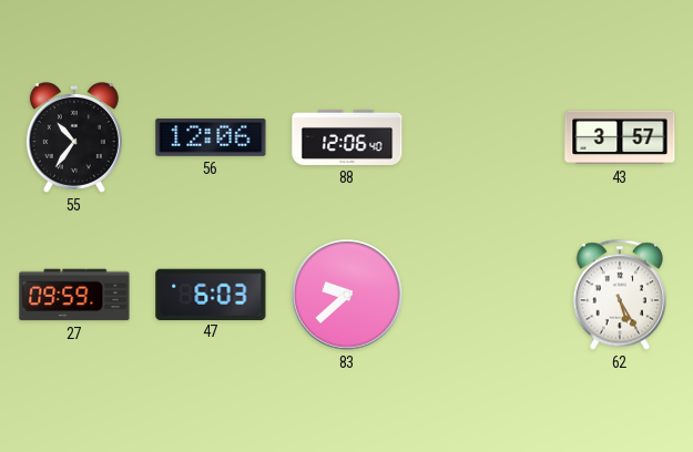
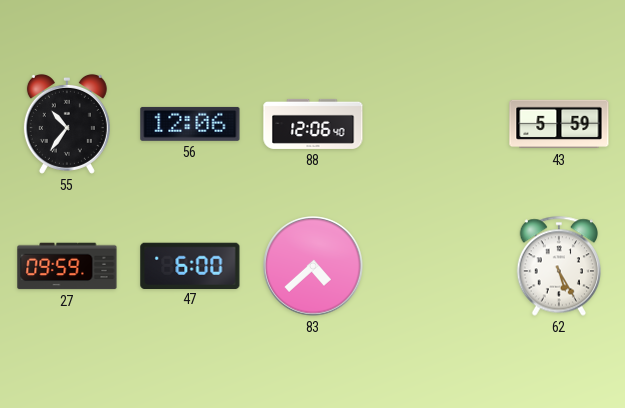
43: 3:57 -> 5:59
47: 6:03 -> 6:00
83: 9:38 -> 4:38
